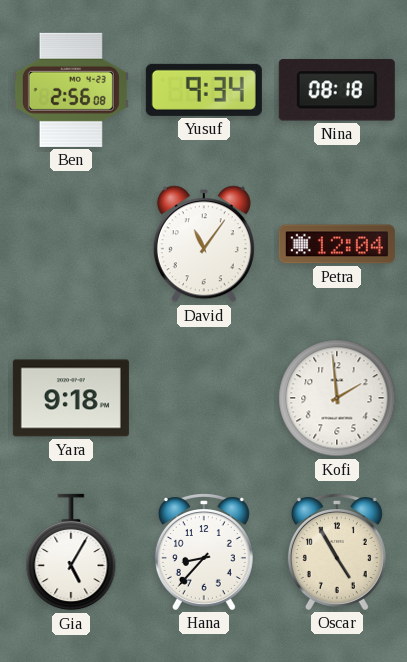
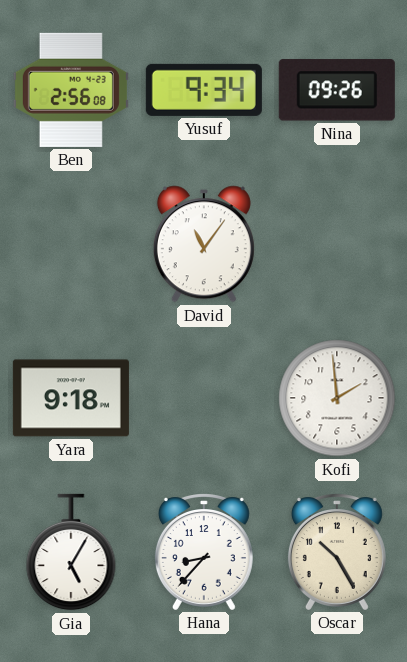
Nina: 08:18 -> 09:26
Petra: 12:04 -> none
Oscar: 4:55 -> 10:25
